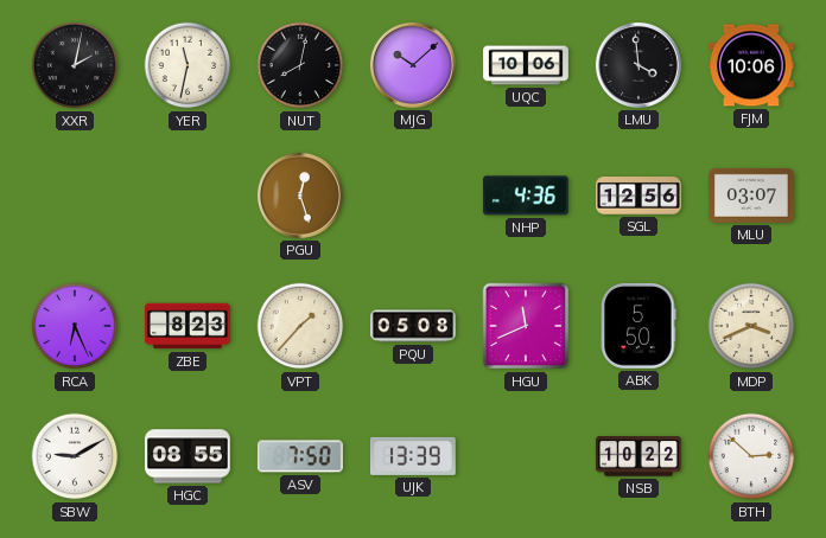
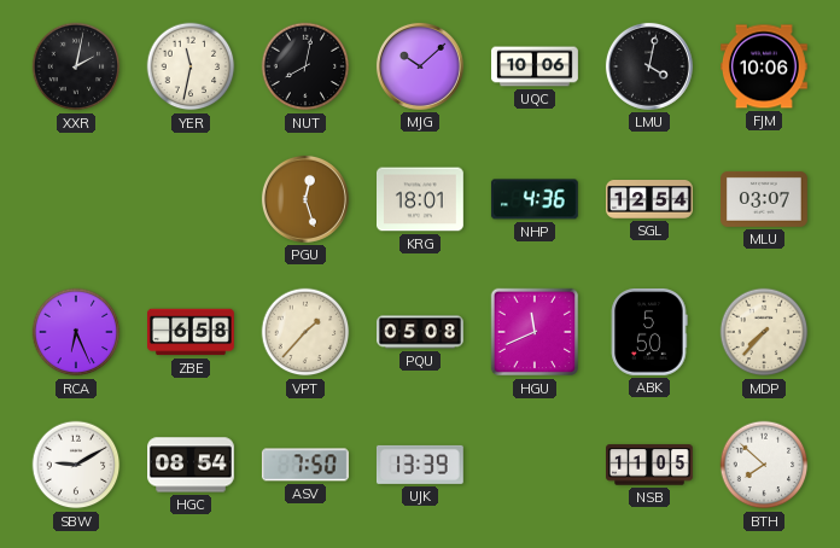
LMU: 3:59 -> 4:02
KRG: none -> 18:01
SGL: 12:56 -> 12:54
ZBE: 8:23 -> 6:58
MDP: 3:41 -> 7:37
HGC: 08:55 -> 08:54
NSB: 10:22 -> 11:05
BTH: 2:52 -> 7:52
